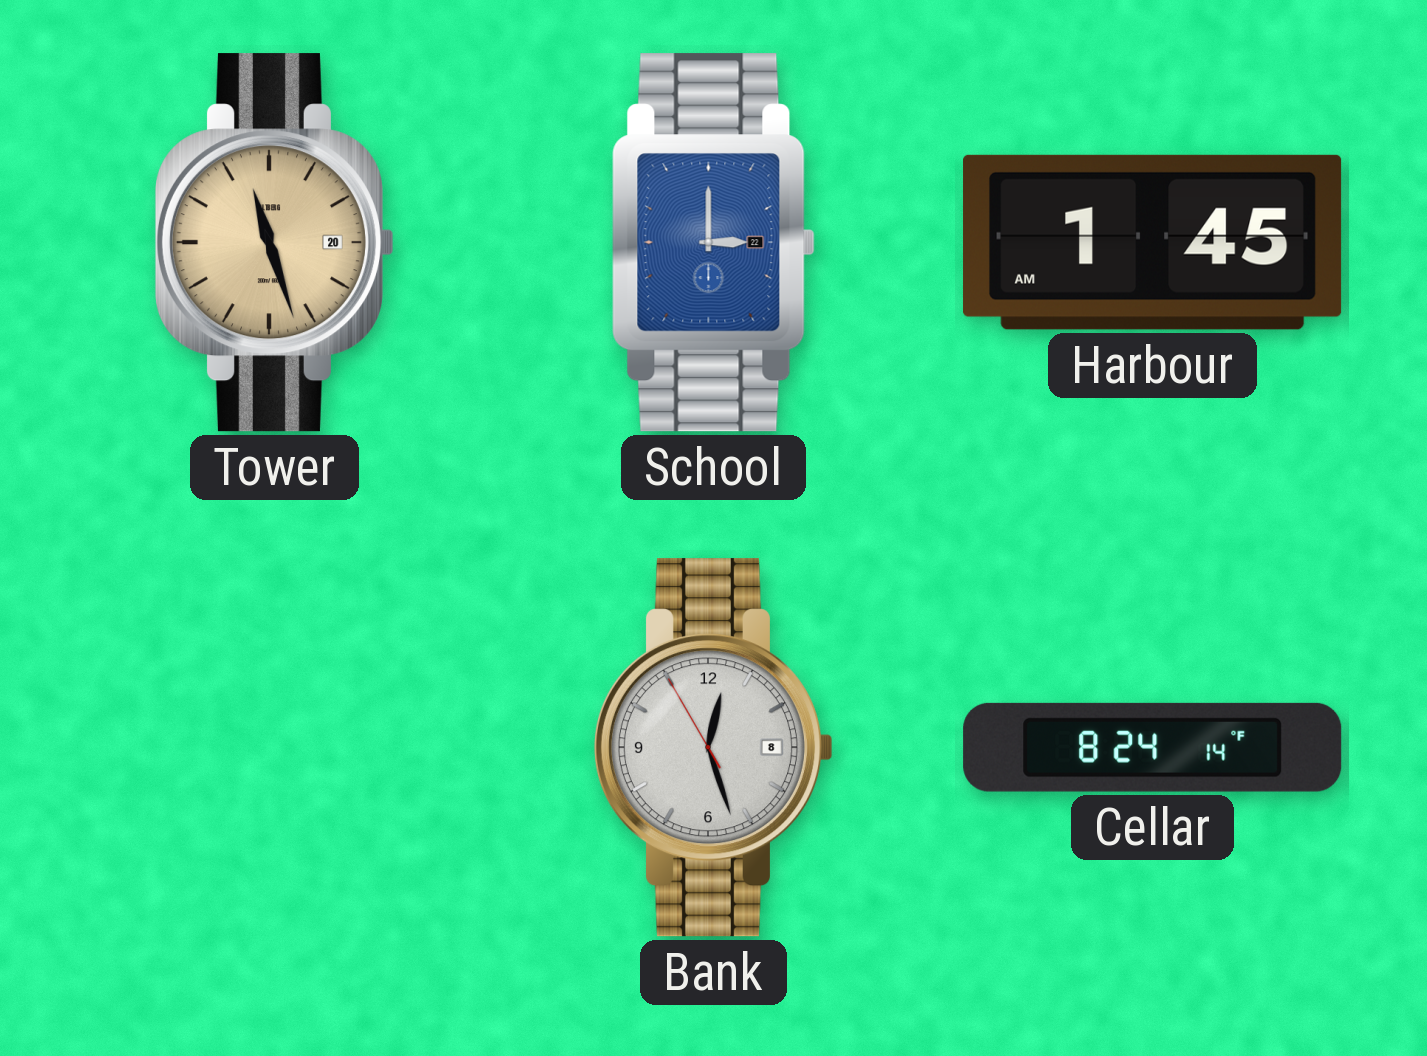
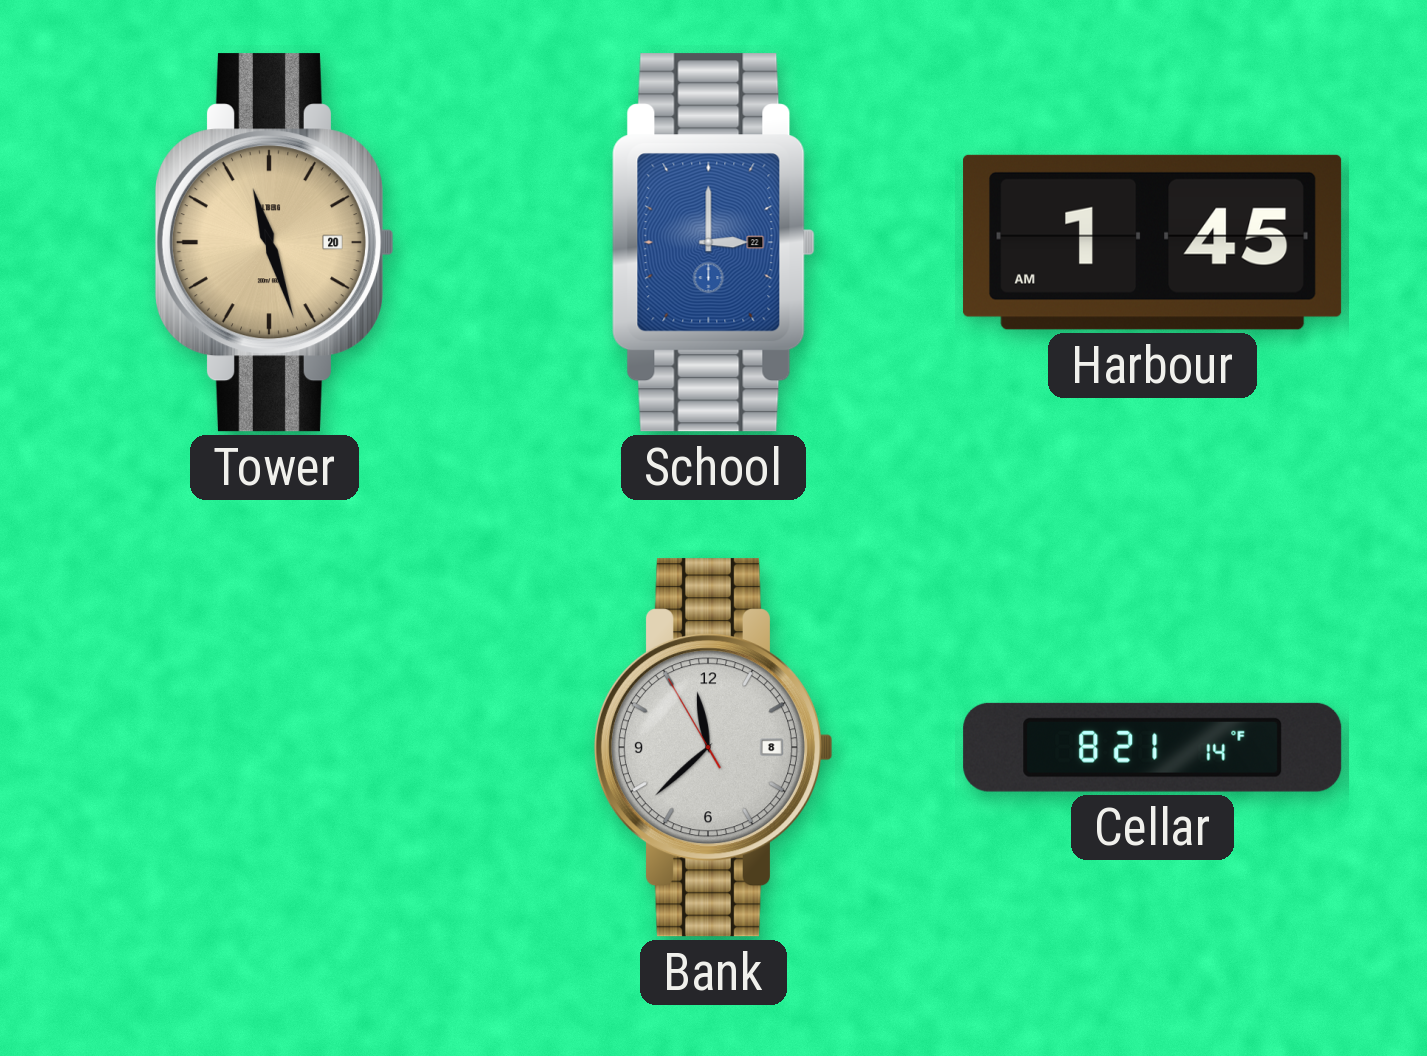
Bank: 12:26 -> 11:37
Cellar: 8:24 -> 8:21
